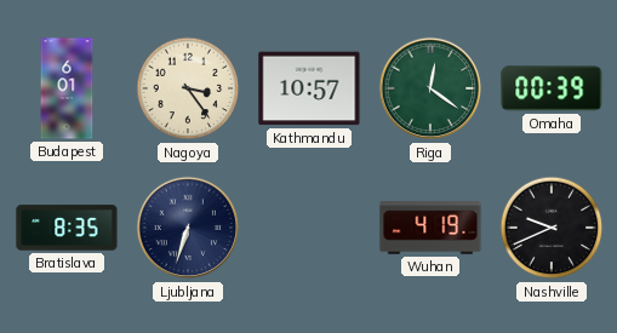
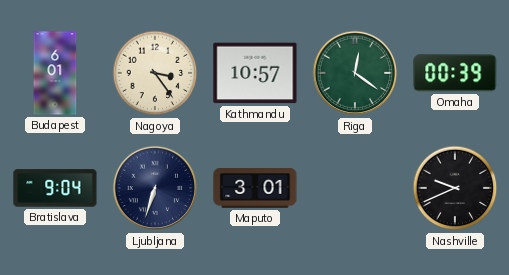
Bratislava: 8:35 -> 9:04
Maputo: none -> 3:01
Wuhan: 4:19 -> none
